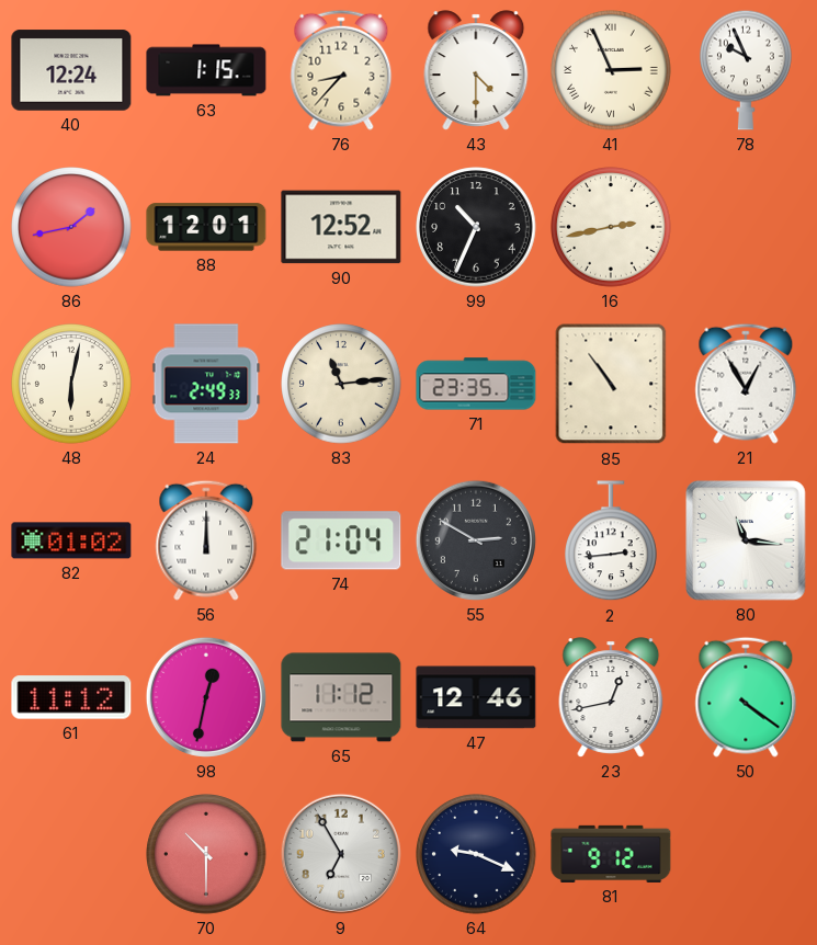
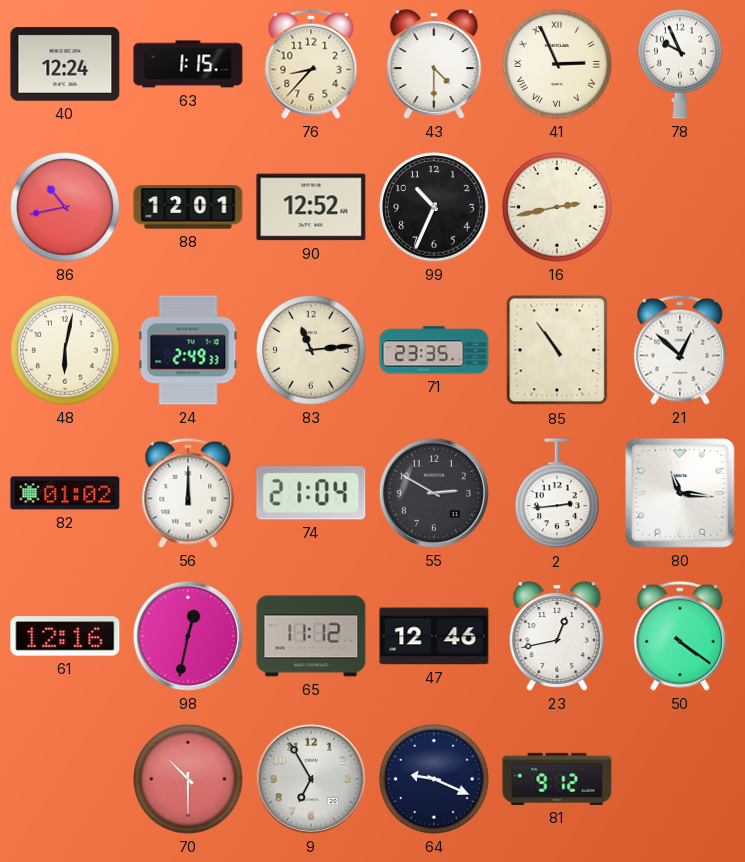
86: 1:43 -> 10:43
21: 12:55 -> 12:52
61: 11:12 -> 12:16
